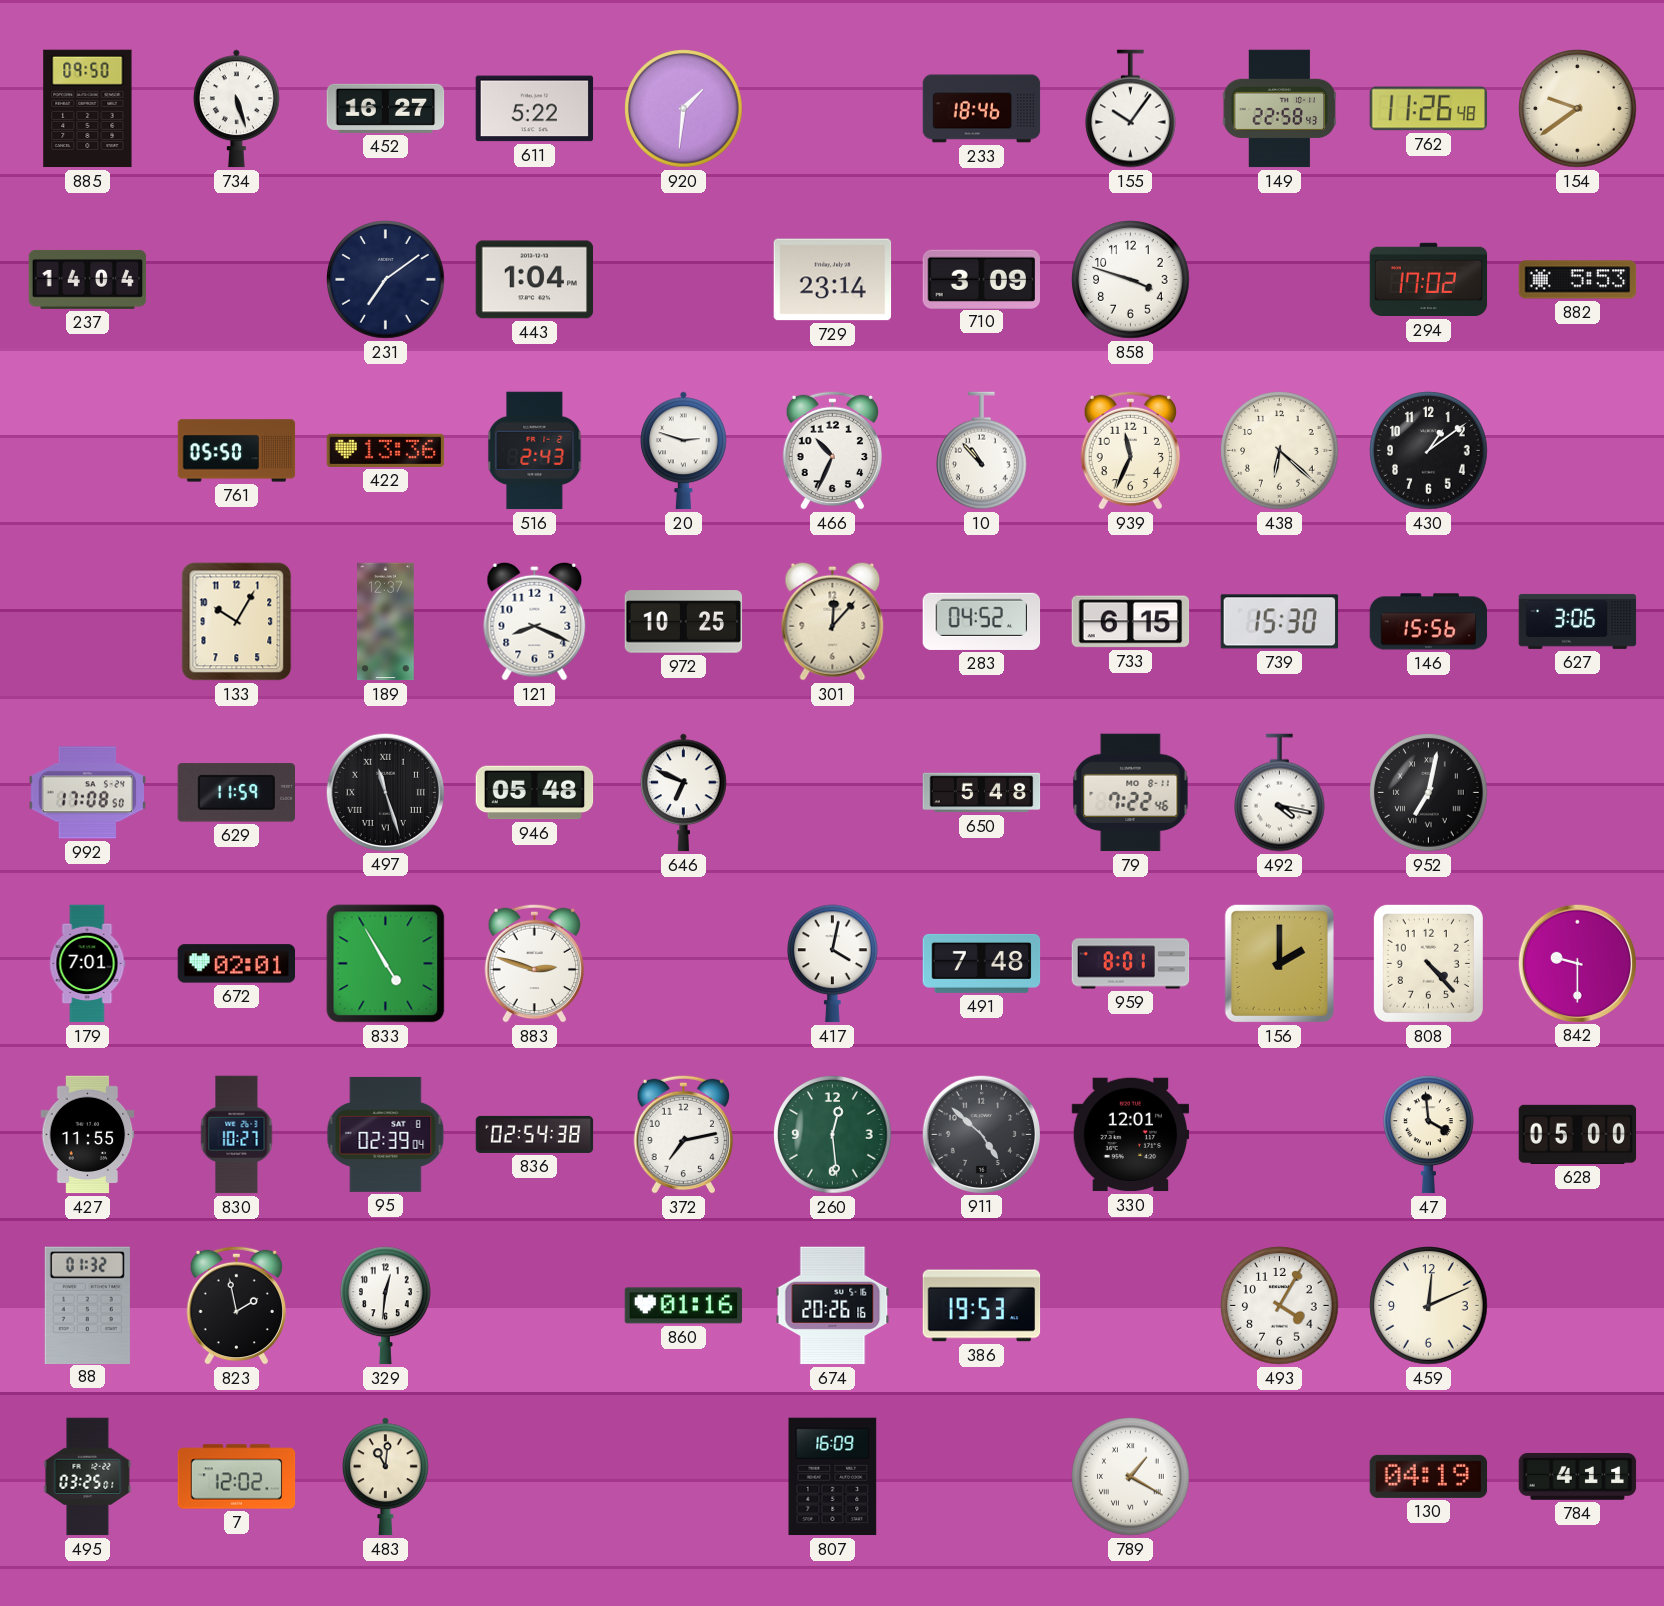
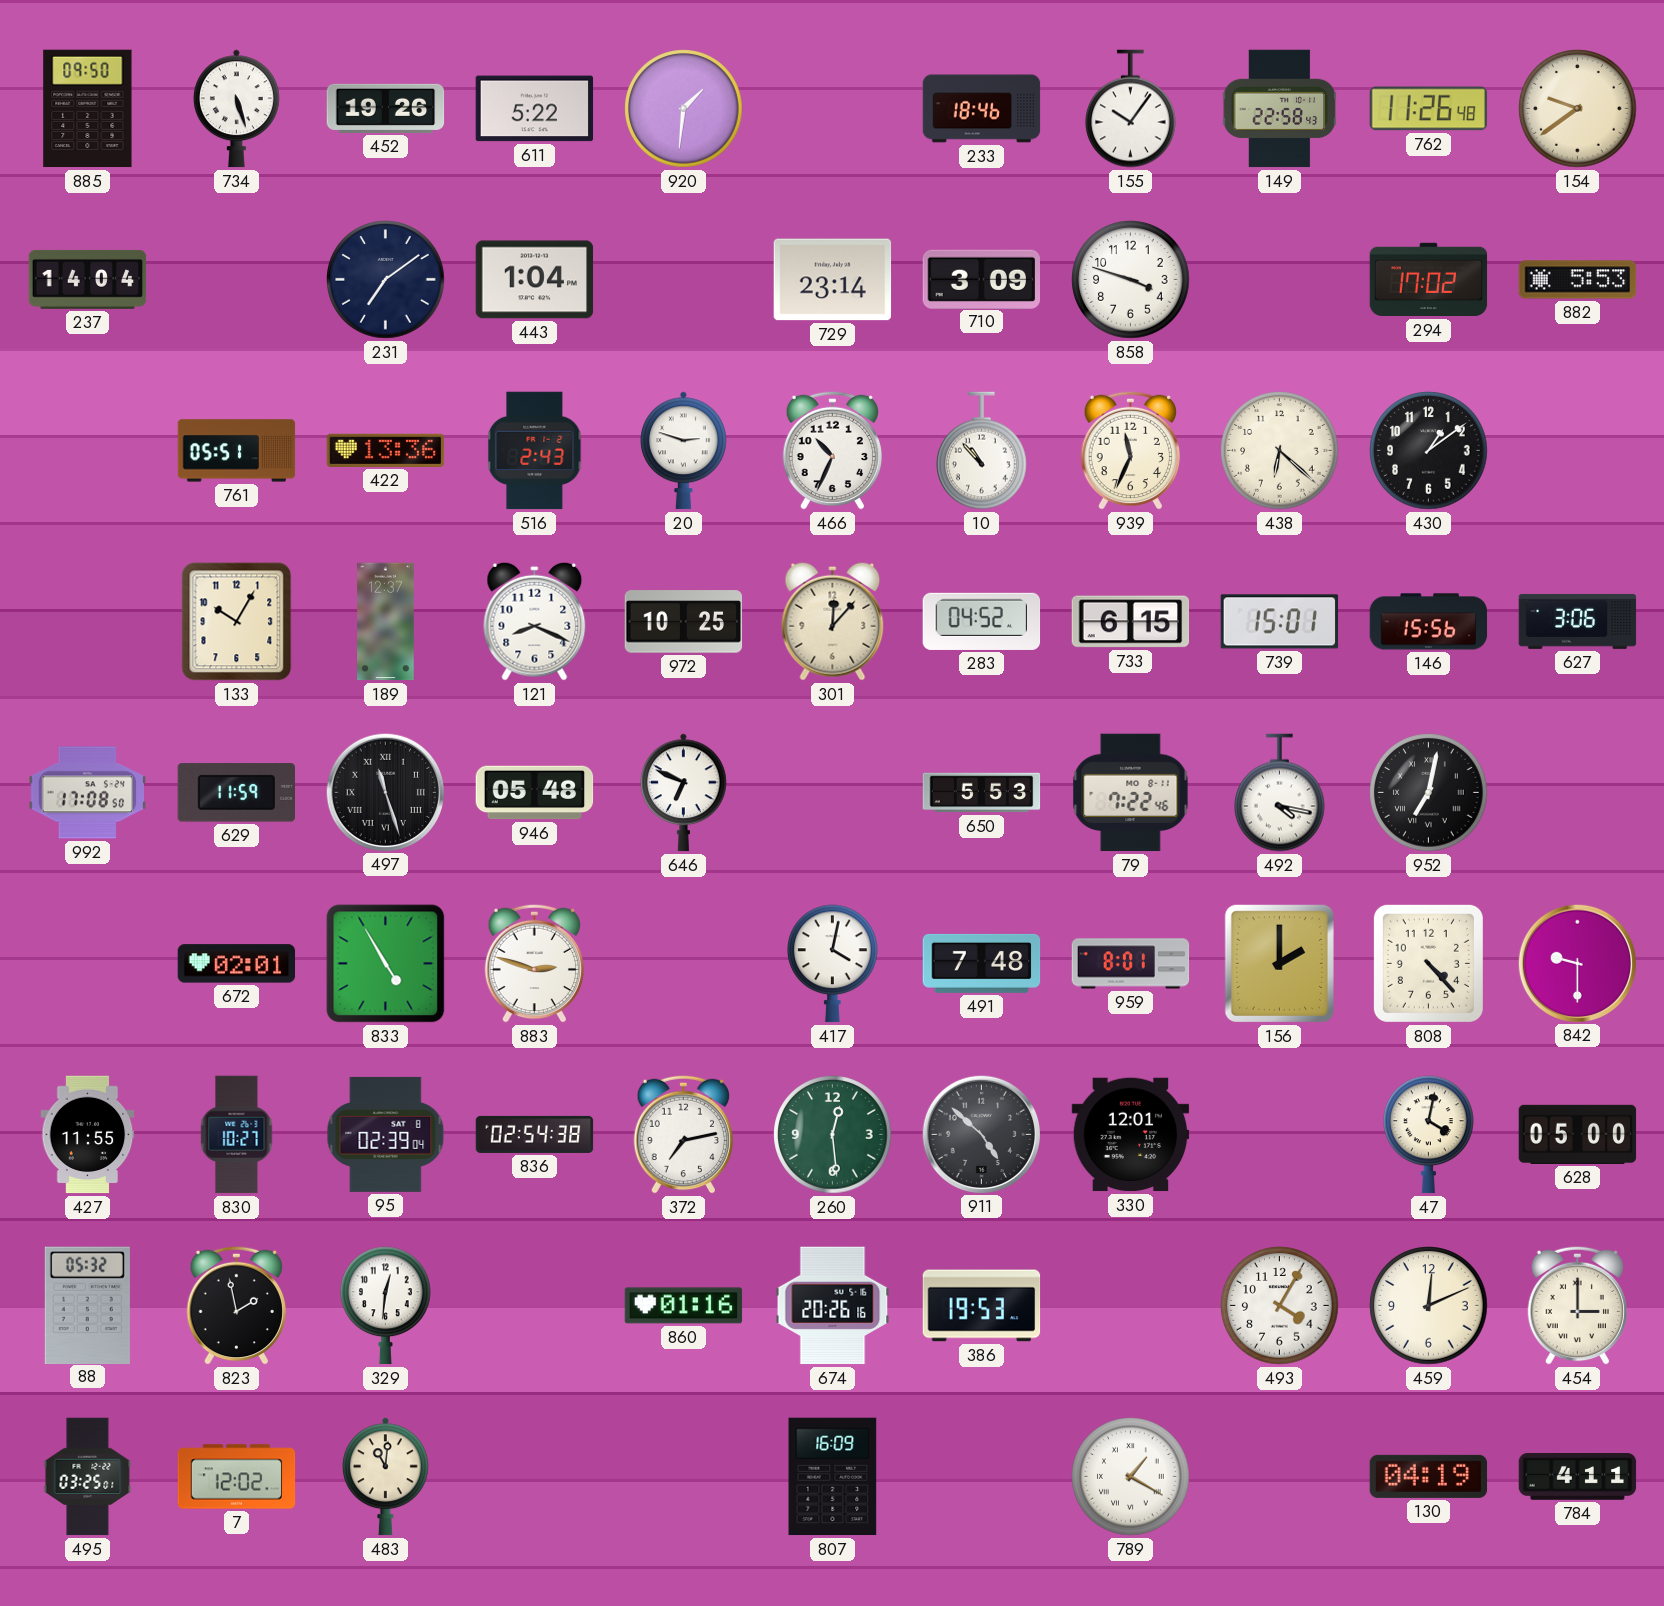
452: 16:27 -> 19:26
761: 05:50 -> 05:51
739: 15:30 -> 15:01
650: 5:48 -> 5:53
179: 7:01 -> none
47: 3:59 -> 4:02
88: 01:32 -> 05:32
454: none -> 3:00
